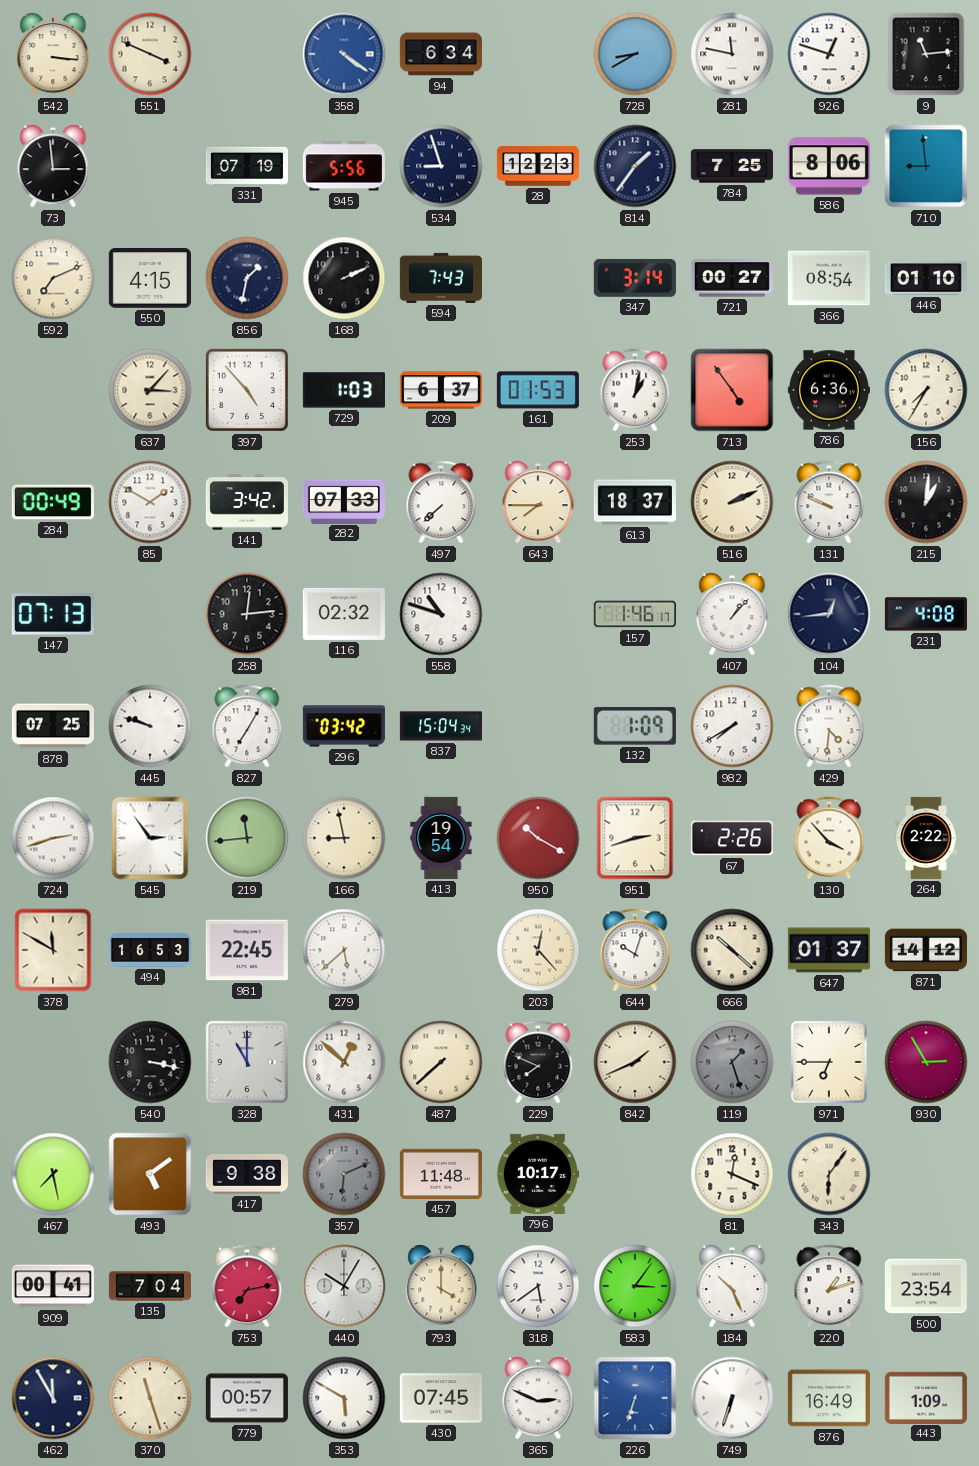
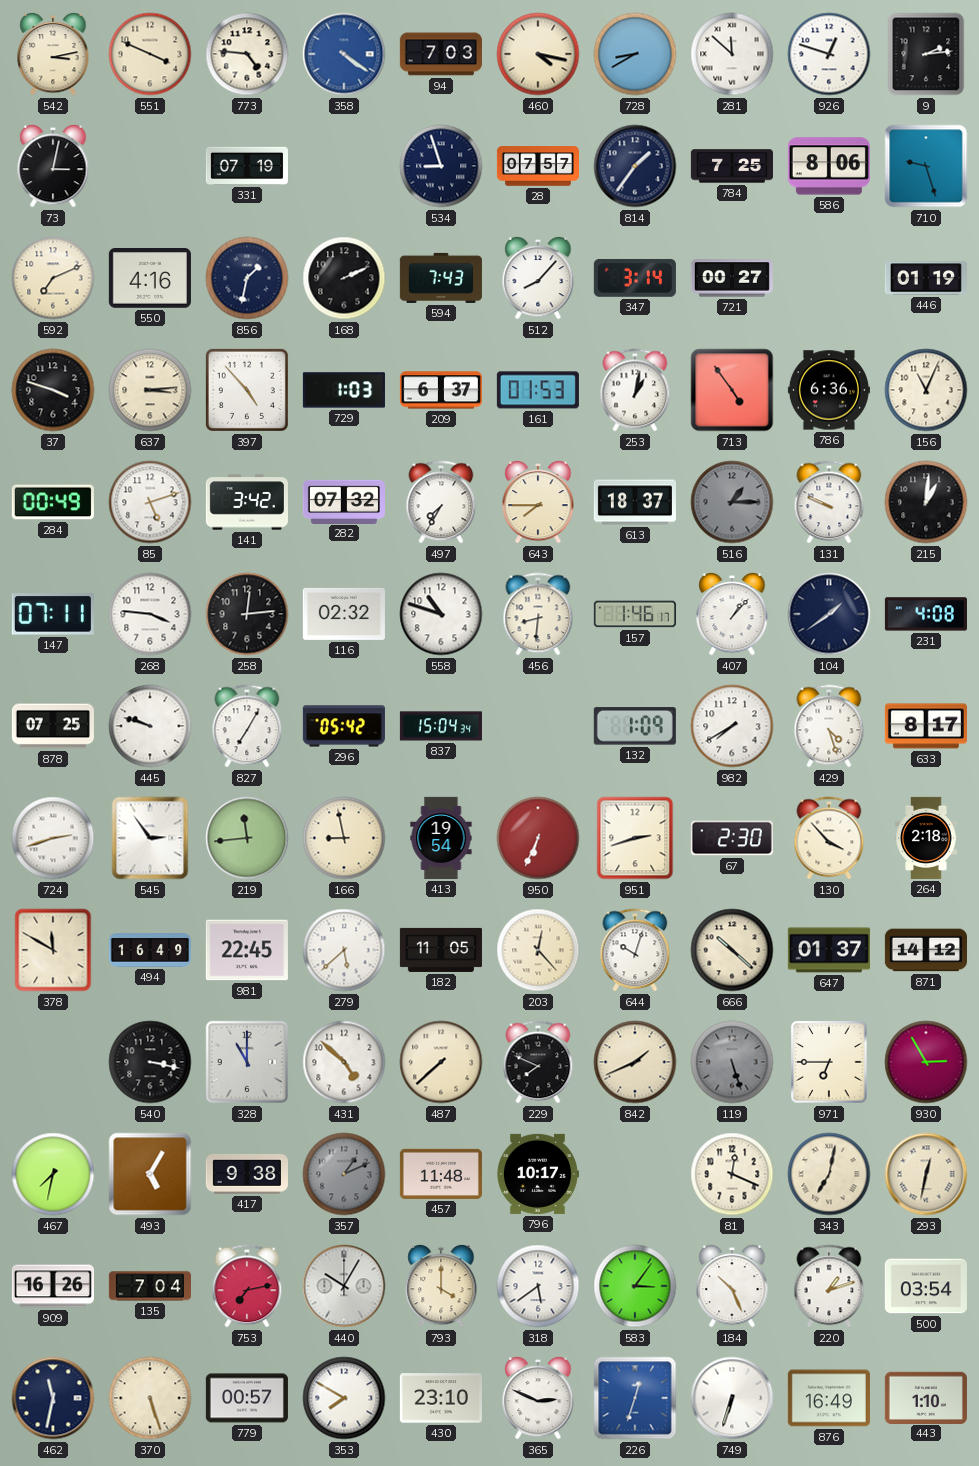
542: 3:16 -> 3:13
773: none -> 4:46
94: 6:34 -> 7:03
460: none -> 4:17
281: 11:47 -> 11:52
9: 11:14 -> 2:14
73: 2:59 -> 3:02
945: 5:56 -> none
28: 12:23 -> 07:57
710: 8:59 -> 9:27
550: 4:15 -> 4:16
512: none -> 8:07
366: 08:54 -> none
446: 01:10 -> 01:19
37: none -> 3:48
637: 3:07 -> 3:14
156: 7:35 -> 11:04
85: 1:50 -> 5:12
282: 07:33 -> 07:32
497: 7:38 -> 7:35
516: 2:11 -> 1:15
516 dial: cream -> grey
147: 07:13 -> 07:11
268: none -> 3:46
456: none -> 8:31
104: 12:44 -> 1:39
296: 03:42 -> 05:42
429: 4:31 -> 4:27
633: none -> 8:17
950: 10:20 -> 6:34
67: 2:26 -> 2:30
264: 2:22 -> 2:18
494: 16:53 -> 16:49
182: none -> 11:05
431: 12:52 -> 4:52
119: 1:27 -> 5:27
467: 7:28 -> 7:32
493: 5:09 -> 5:05
357: 6:11 -> 1:11
343: 6:06 -> 7:02
293: none -> 12:32
909: 00:41 -> 16:26
500: 23:54 -> 03:54
462: 11:55 -> 11:32
370: 11:27 -> 5:27
353: 5:50 -> 7:50
430: 07:45 -> 23:10
226: 6:33 -> 12:33
443: 1:09 -> 1:10
